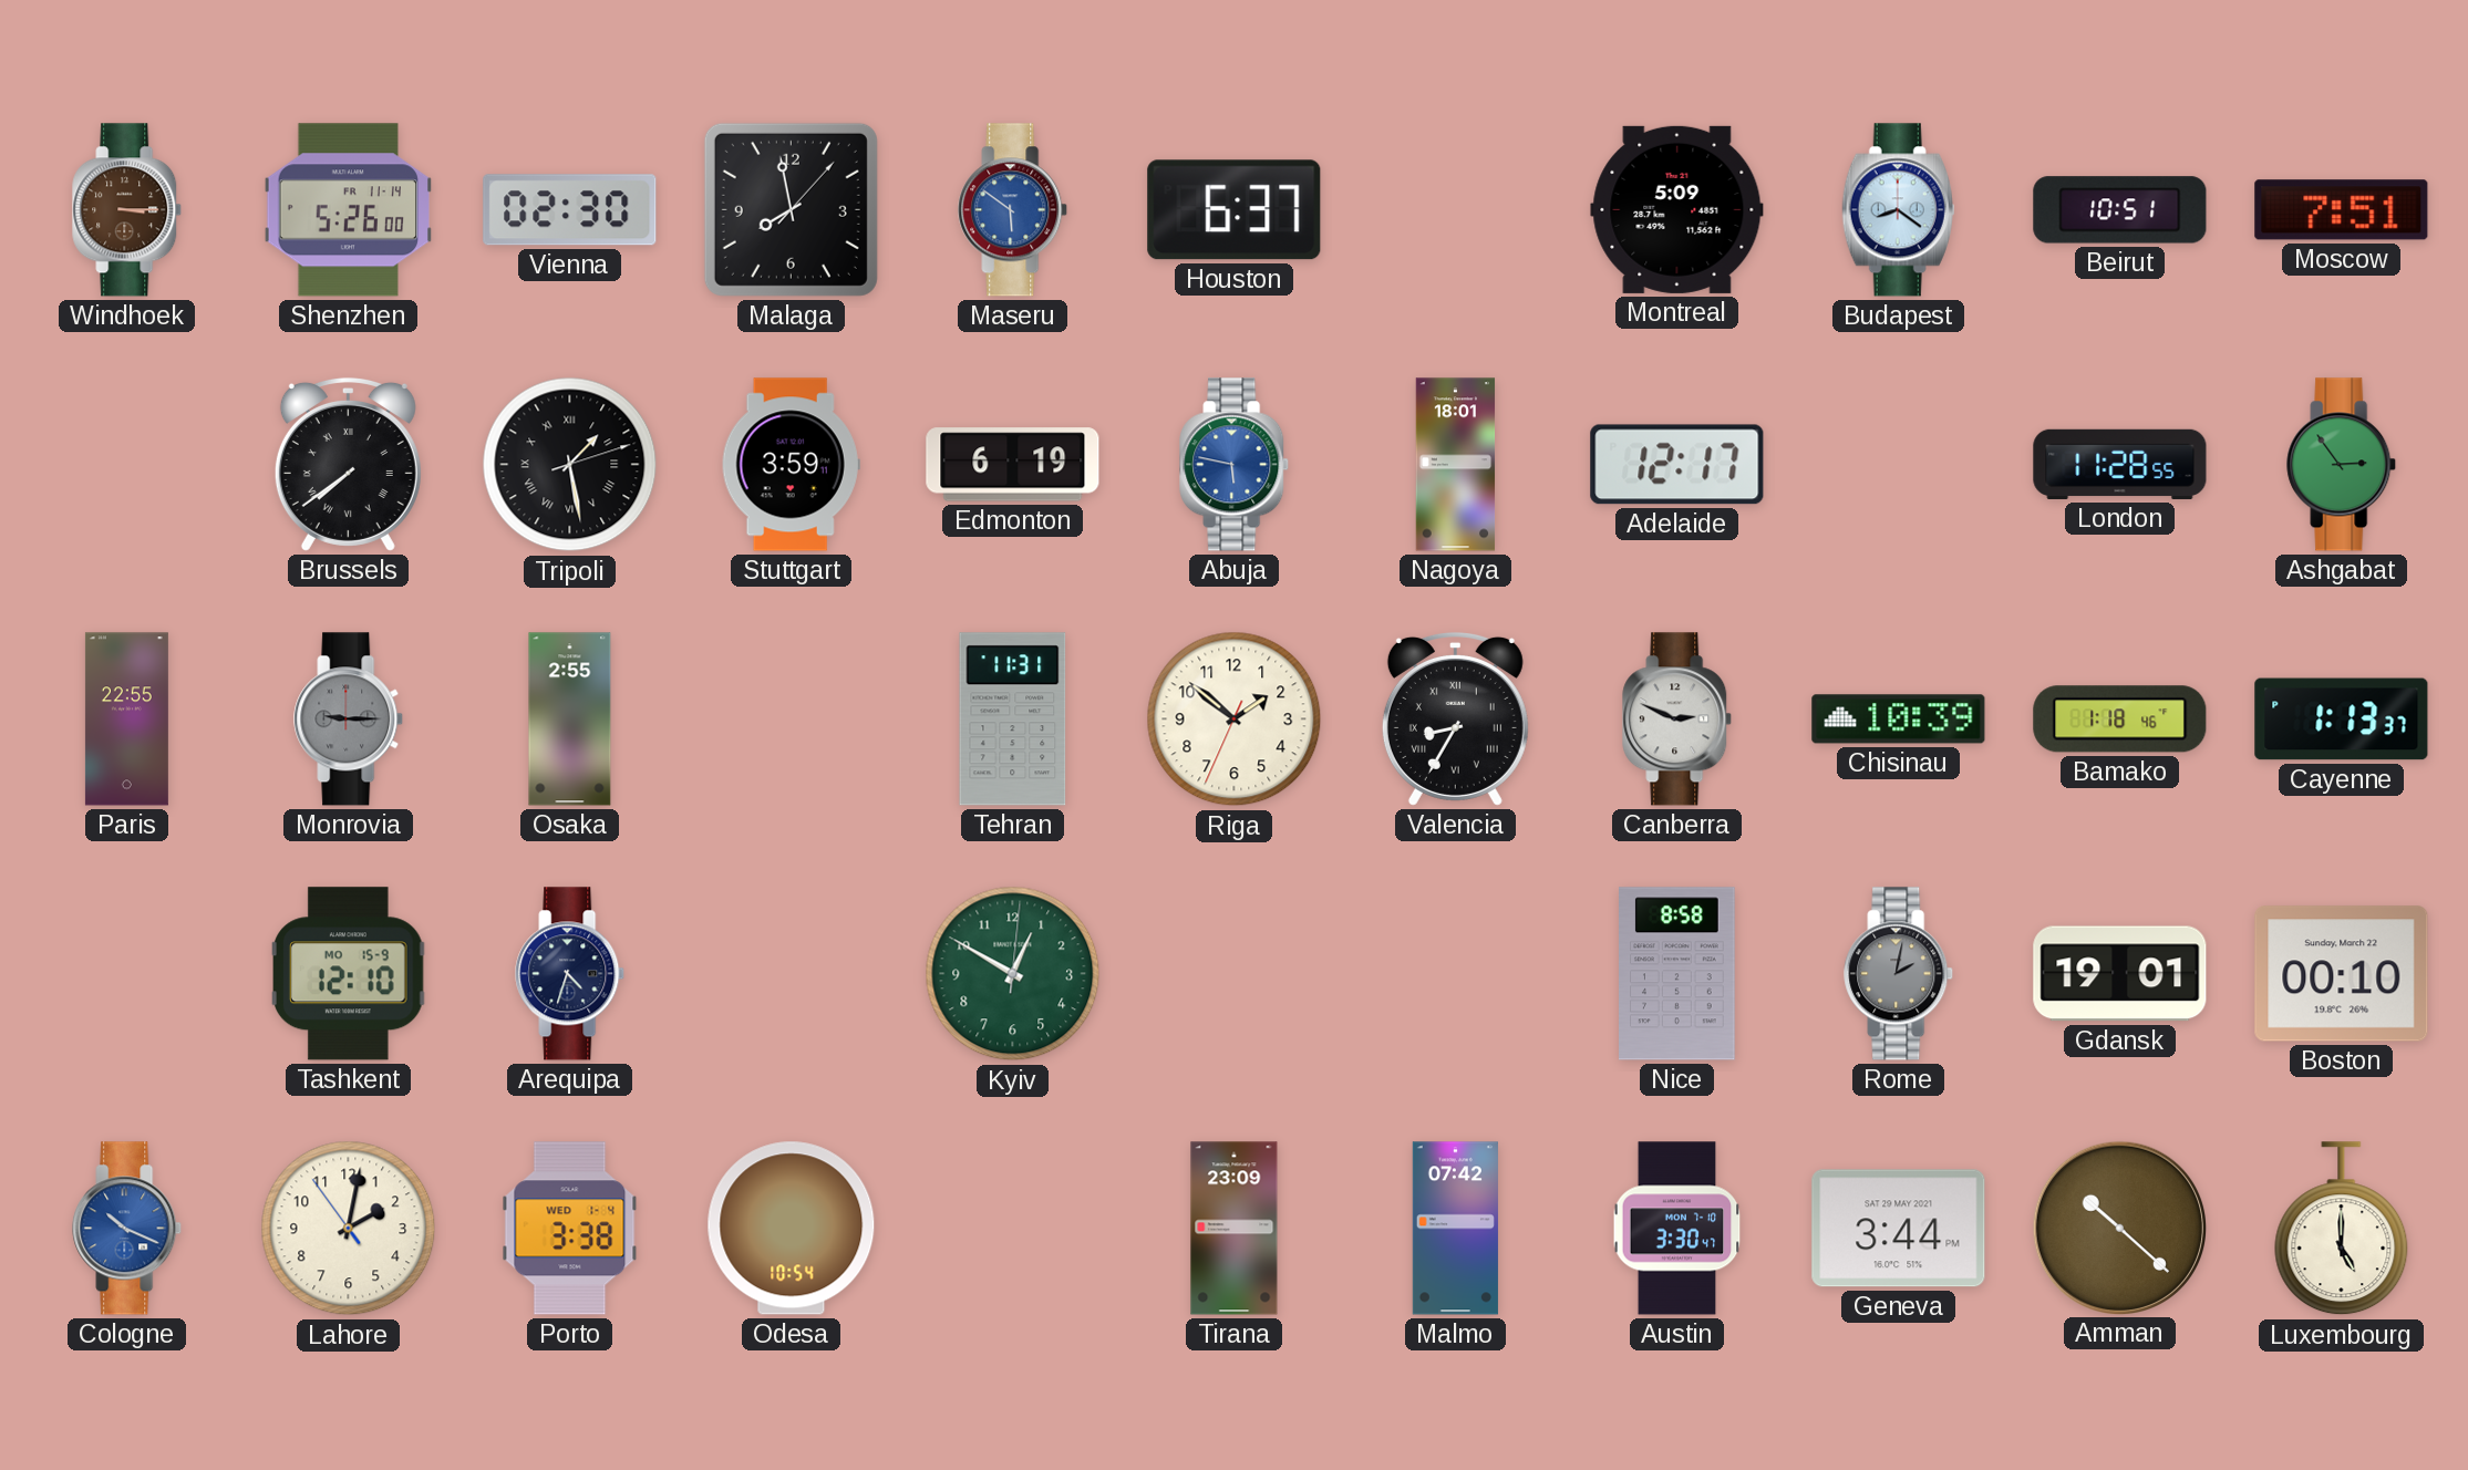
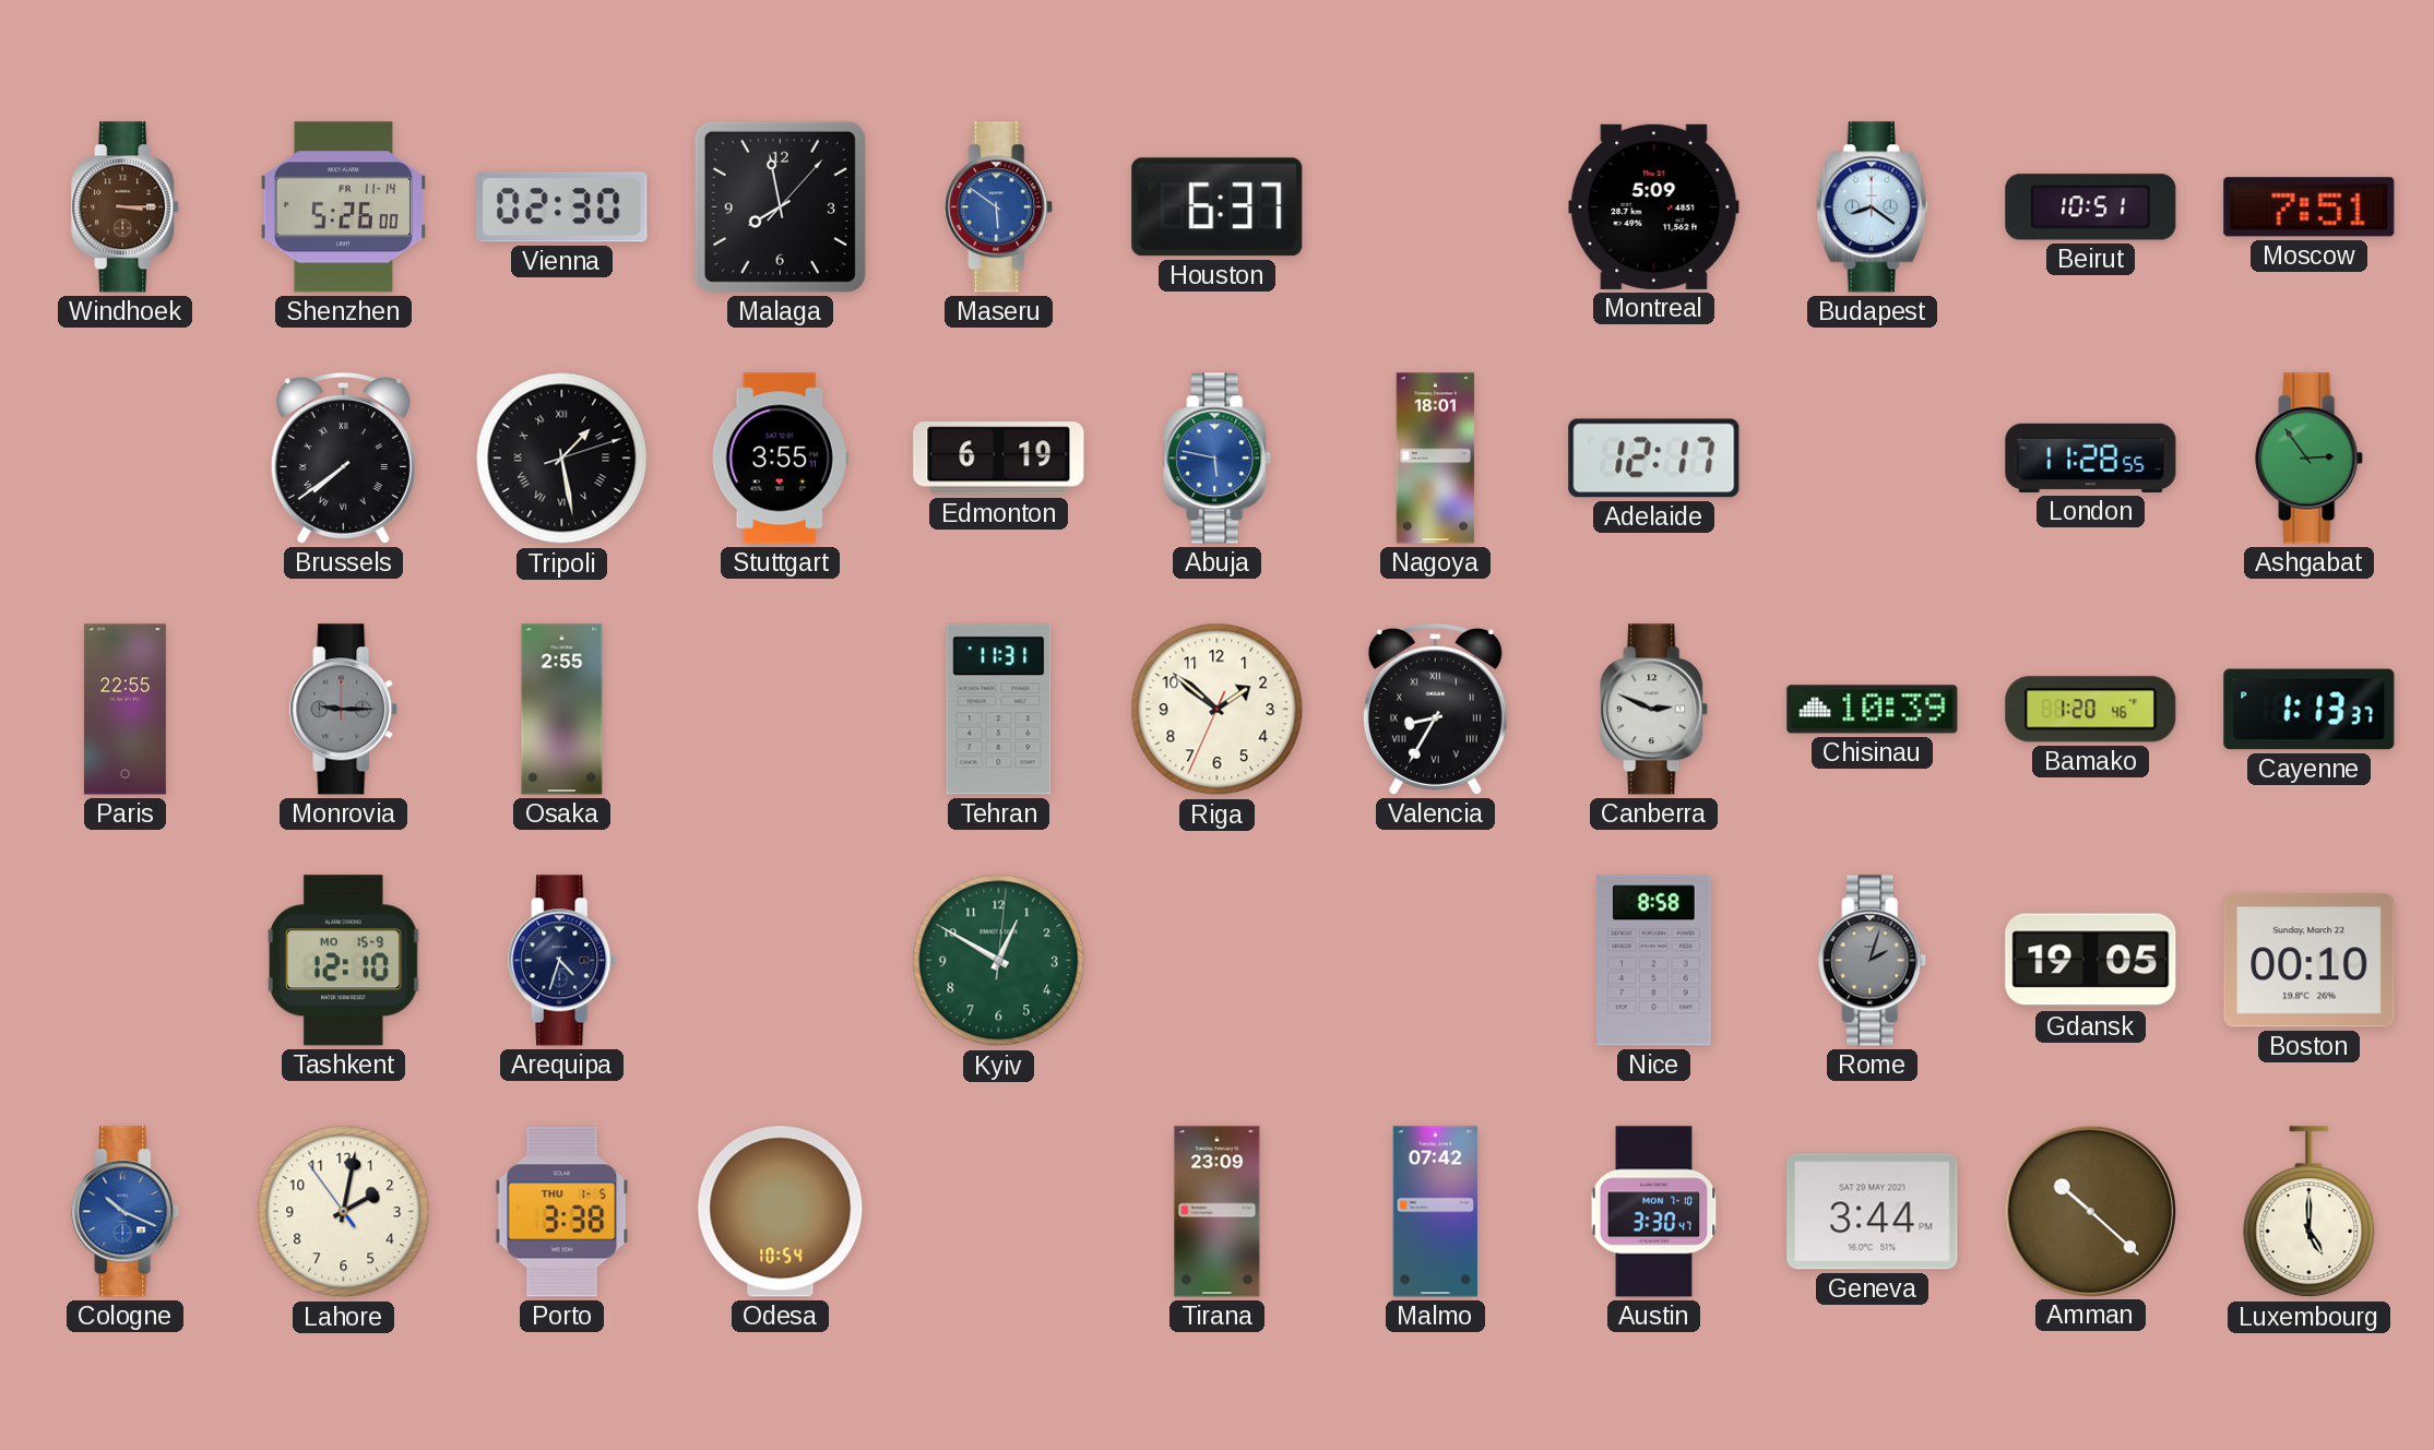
Stuttgart: 3:59 -> 3:55
Bamako: 1:18 -> 1:20
Rome: 2:02 -> 2:03
Gdansk: 19:01 -> 19:05
Porto date: WED 1-4 -> THU 1-5
